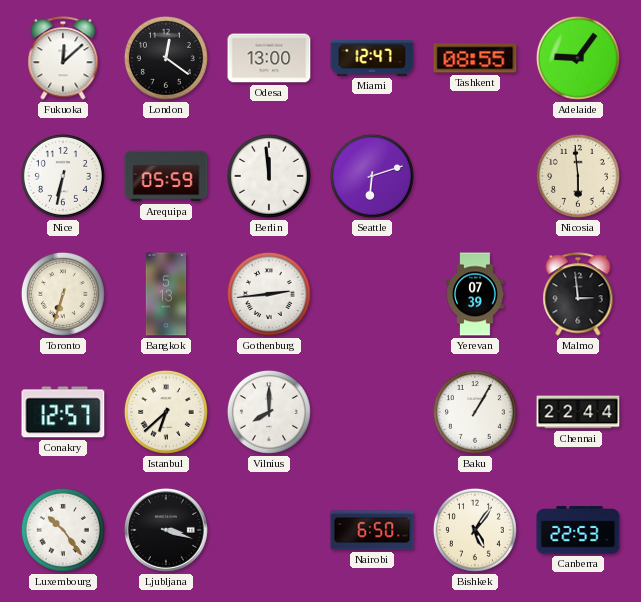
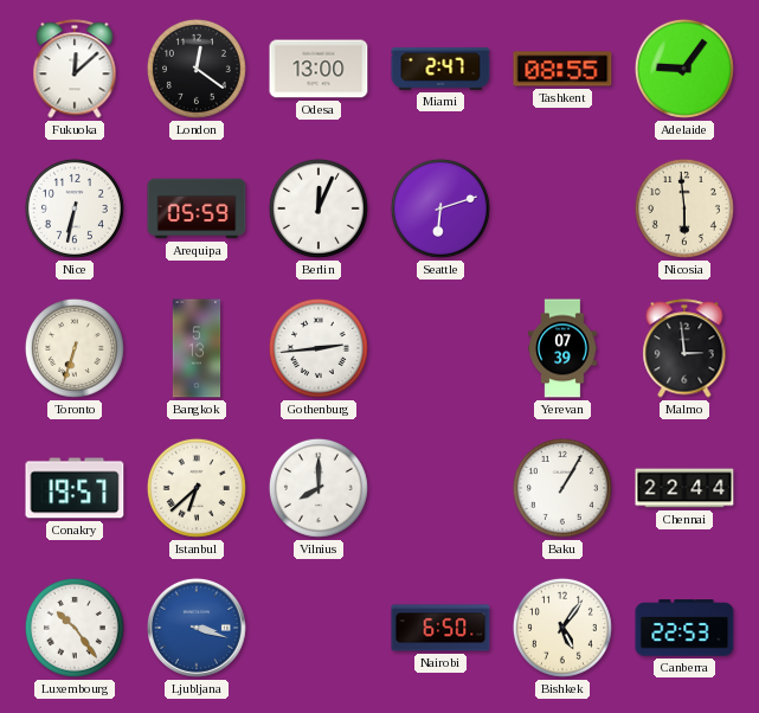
Miami: 12:47 -> 2:47
Berlin: 11:59 -> 12:04
Conakry: 12:57 -> 19:57
Ljubljana dial: black -> blue
